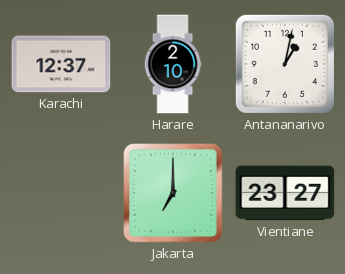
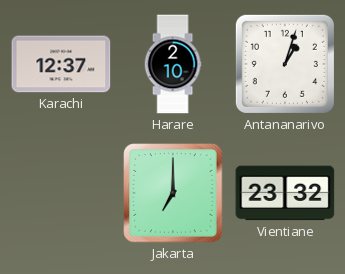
Antananarivo: 1:02 -> 1:03
Vientiane: 23:27 -> 23:32
